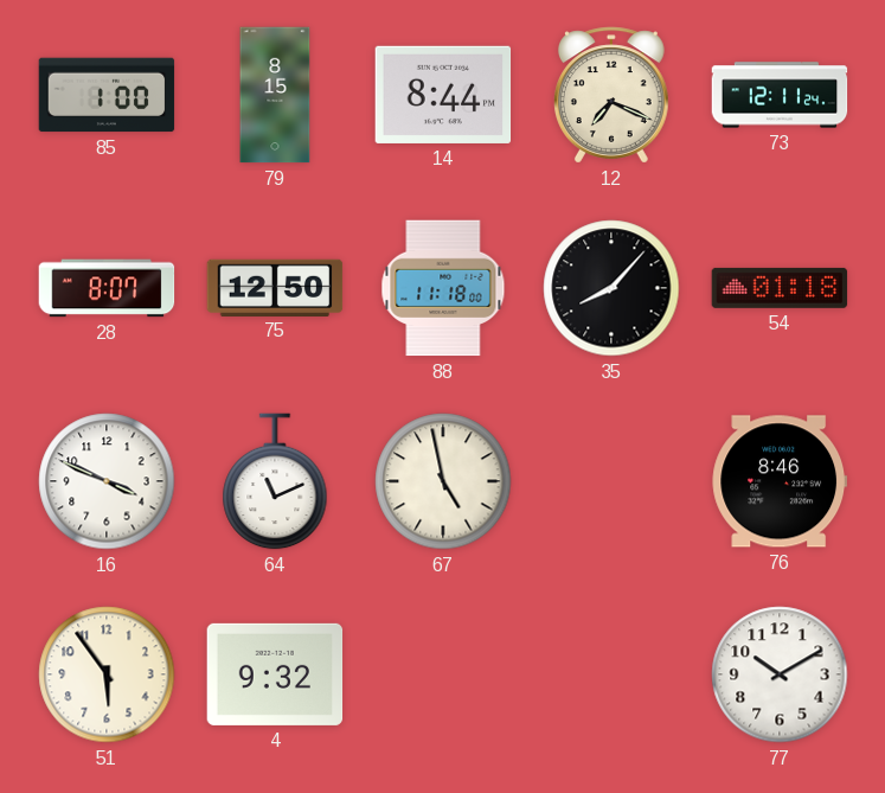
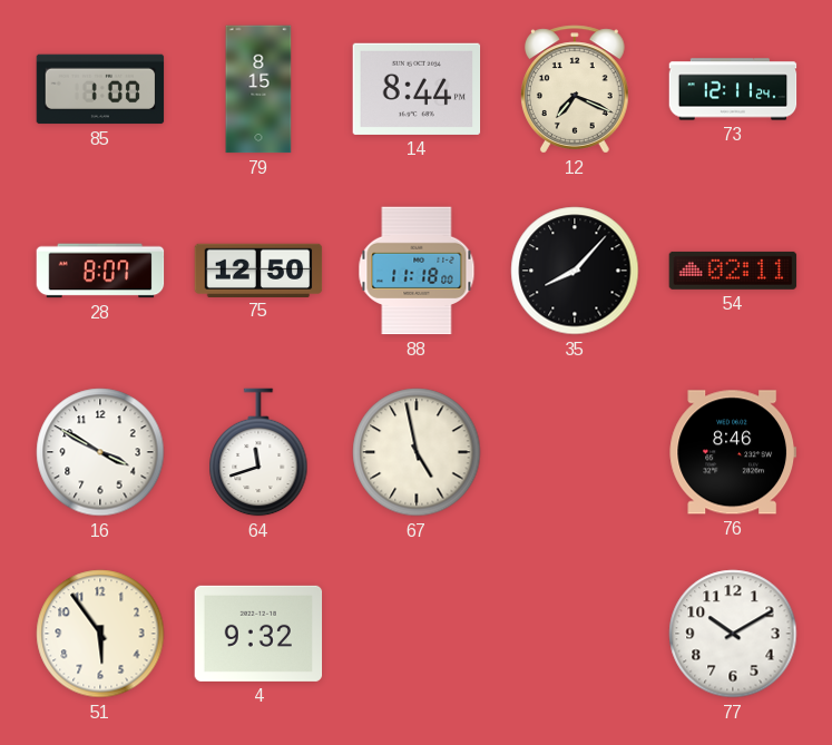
54: 01:18 -> 02:11
16: 3:49 -> 3:50
64: 11:11 -> 11:42
